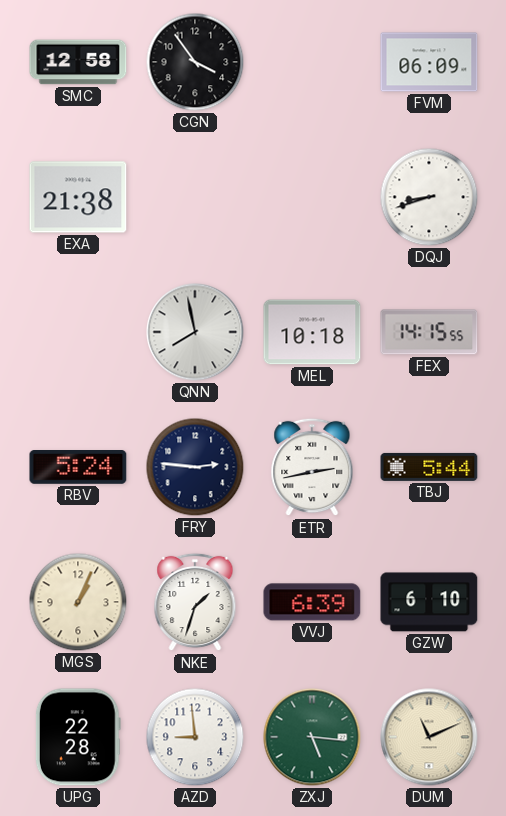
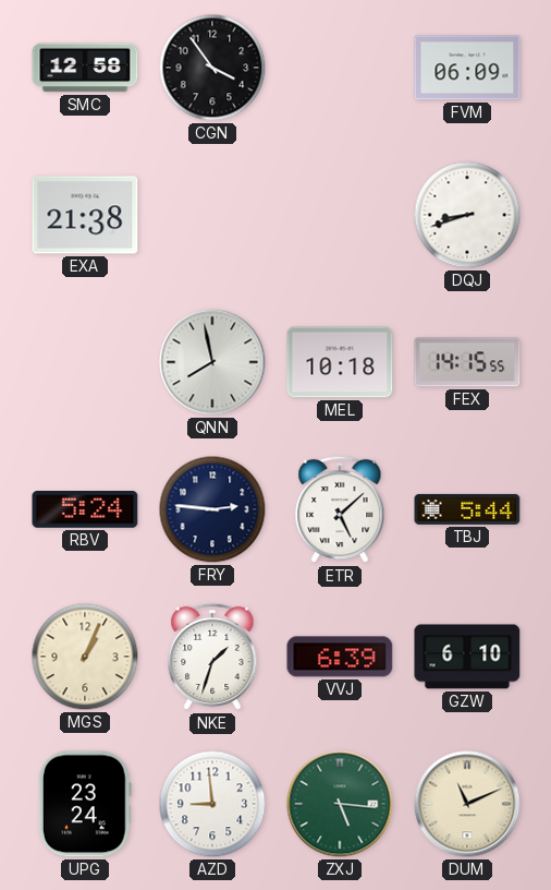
ETR: 2:43 -> 5:08
UPG: 22:28 -> 23:24
